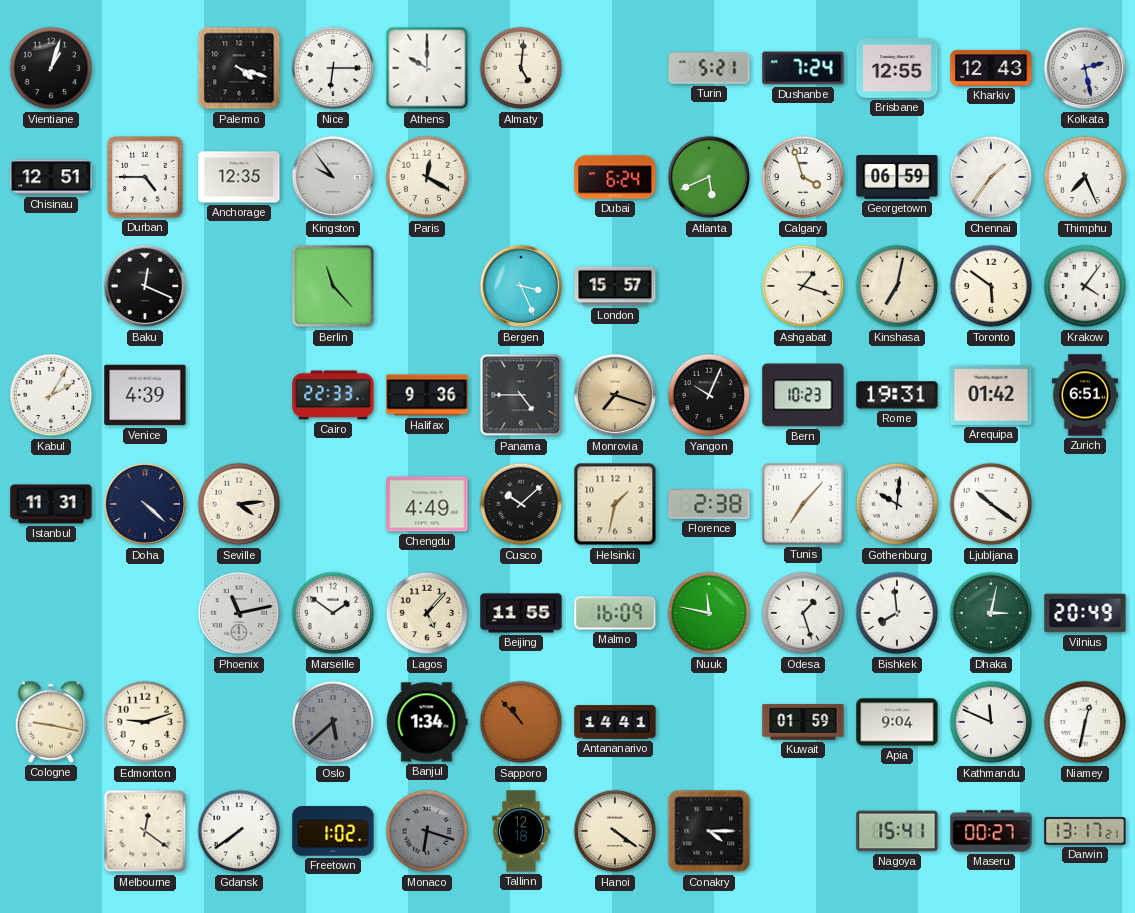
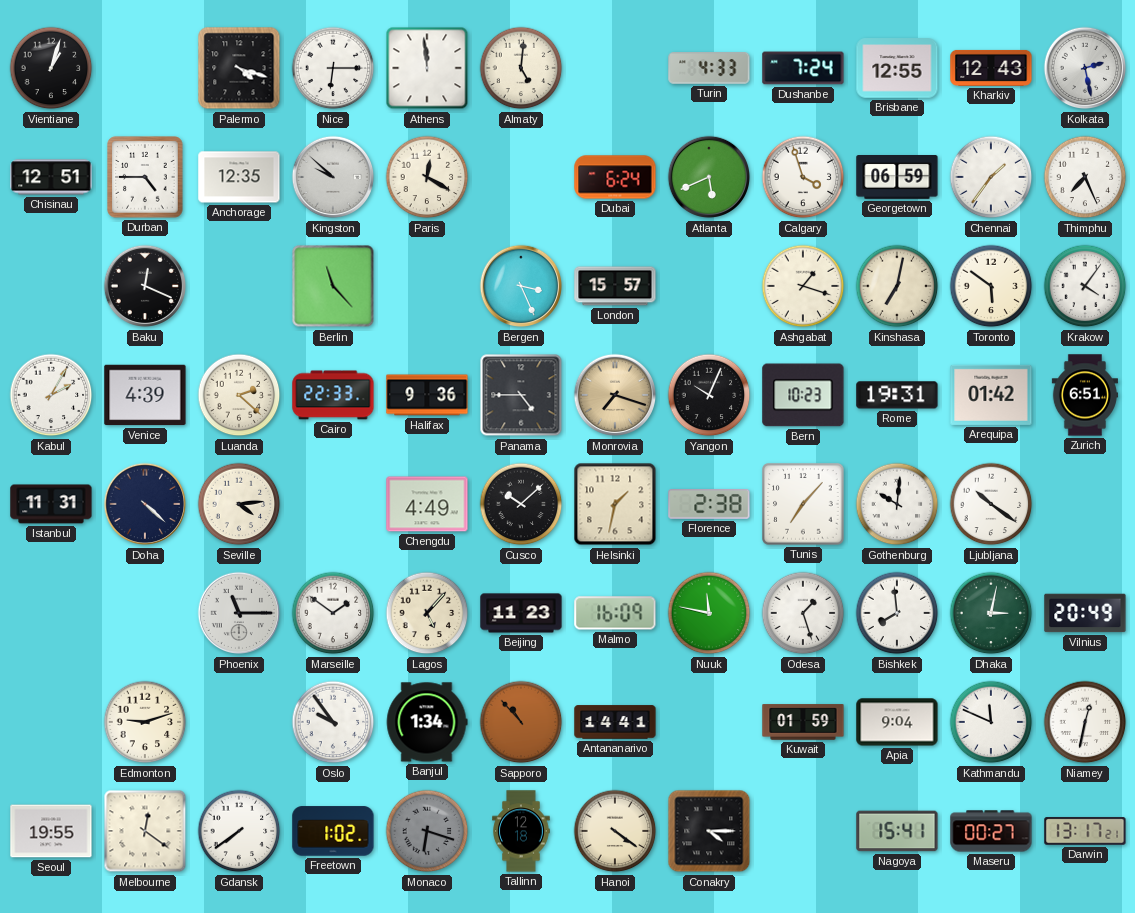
Athens: 10:00 -> 11:59
Turin: 5:21 -> 4:33
Kingston: 9:54 -> 9:52
Luanda: none -> 2:22
Phoenix: 11:13 -> 11:15
Beijing: 11:55 -> 11:23
Cologne: 9:17 -> none
Oslo: 5:38 -> 9:54
Oslo dial: grey -> white
Seoul: none -> 19:55
